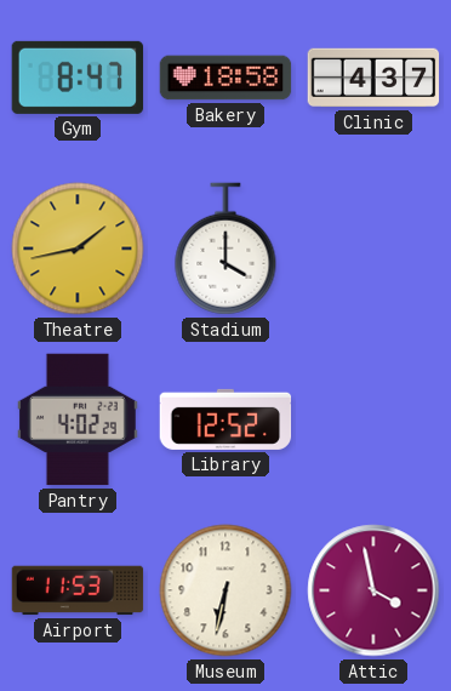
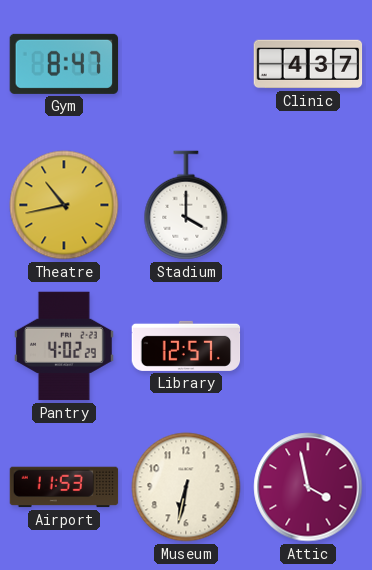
Bakery: 18:58 -> none
Theatre: 1:43 -> 10:43
Library: 12:52 -> 12:57
